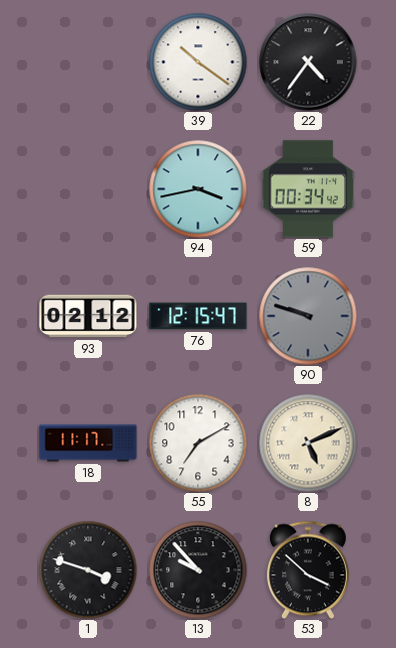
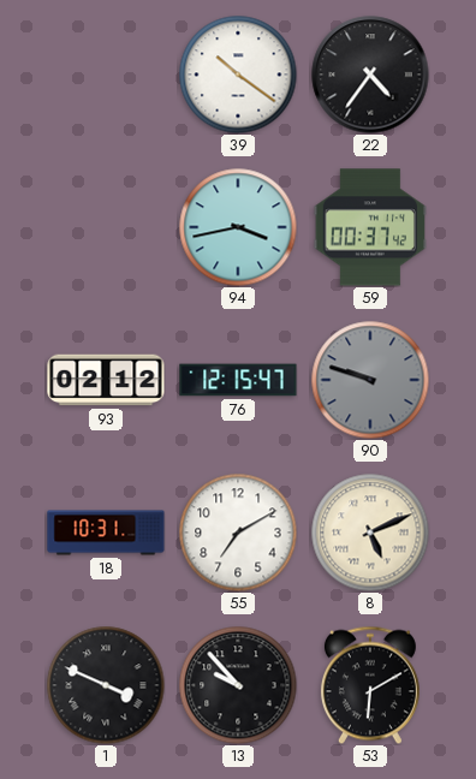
59: 00:34 -> 00:37
18: 11:17 -> 10:31
1: 3:48 -> 3:49
53: 3:52 -> 6:10
